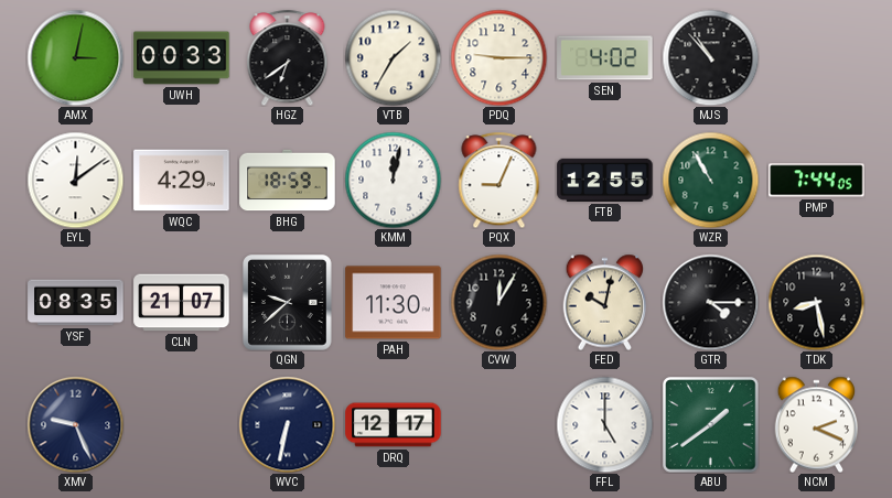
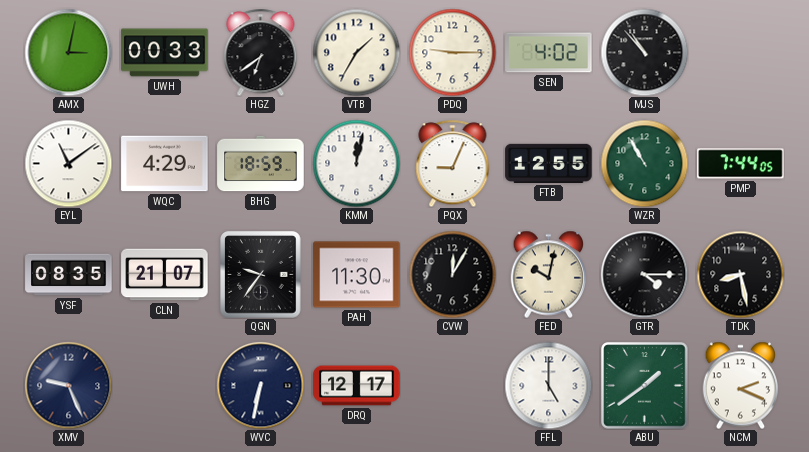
EYL: 12:09 -> 11:09
QGN: 9:38 -> 9:36
